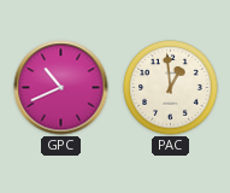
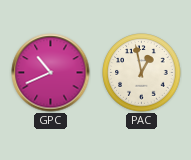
PAC: 12:59 -> 12:58
